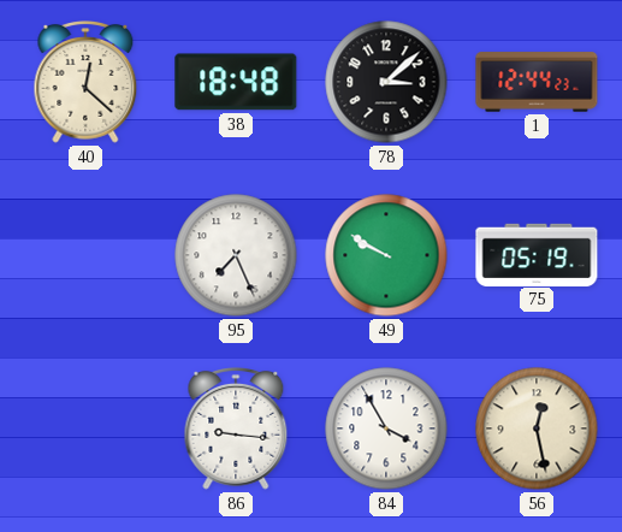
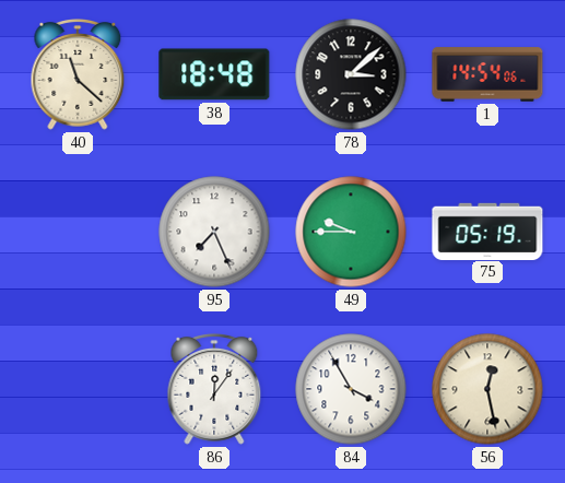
40: 12:22 -> 11:22
1: 12:44 -> 14:54
49: 9:50 -> 9:45
86: 9:16 -> 12:06
